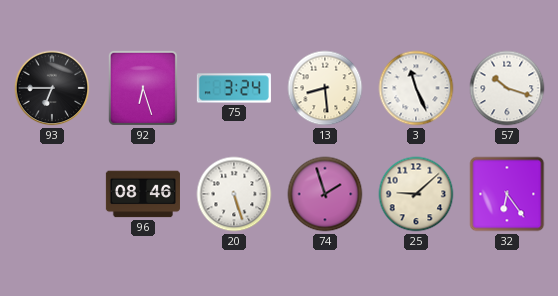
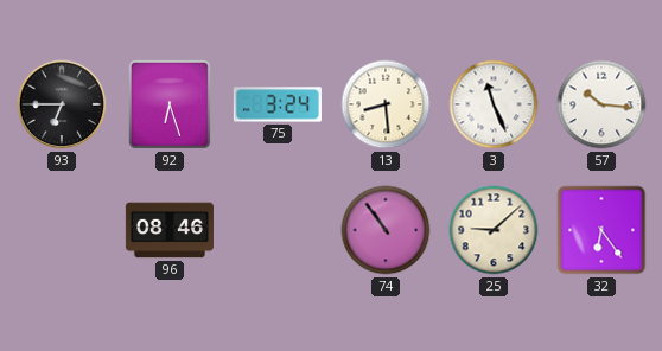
57: 10:18 -> 10:16
20: 5:27 -> none
74: 1:57 -> 10:54
